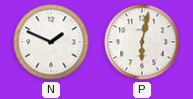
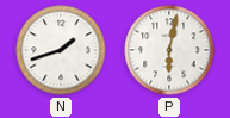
N: 1:49 -> 1:42
